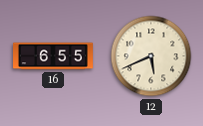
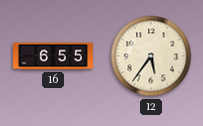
12: 5:41 -> 5:36
